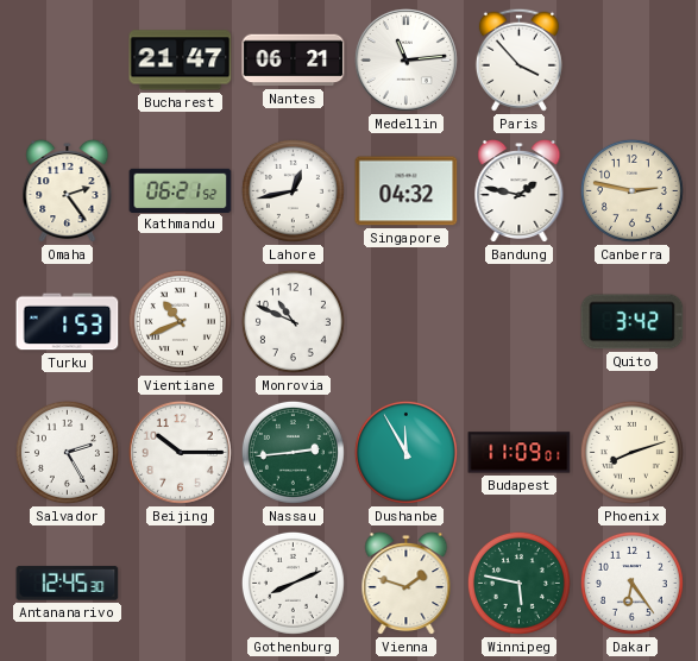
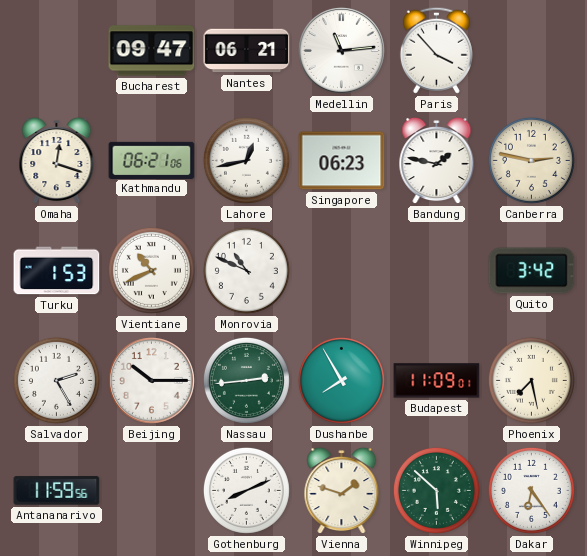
Bucharest: 21:47 -> 09:47
Omaha: 2:24 -> 12:18
Kathmandu: 06:21:52 -> 06:21:06
Singapore: 04:32 -> 06:23
Dushanbe: 11:55 -> 7:55
Phoenix: 8:12 -> 7:28
Antananarivo: 12:45 -> 11:59
Winnipeg: 5:47 -> 5:52
